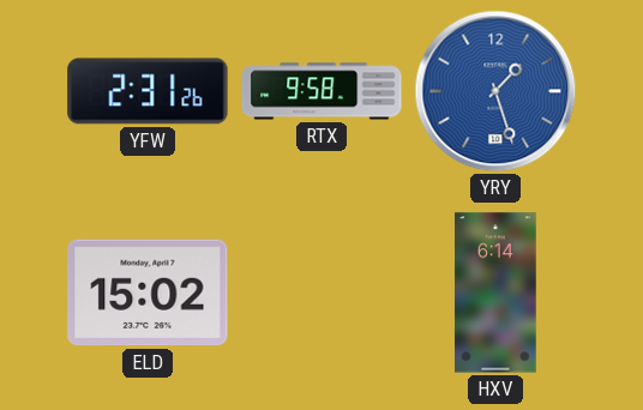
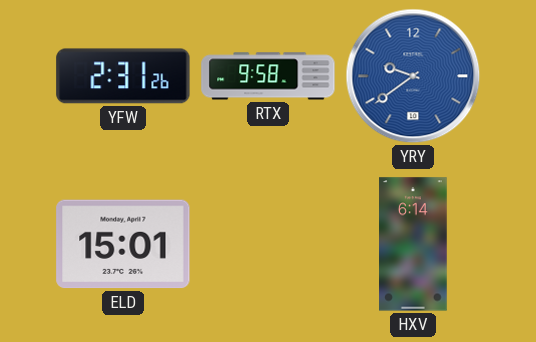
YRY: 1:27 -> 9:39
ELD: 15:02 -> 15:01
